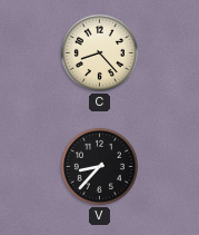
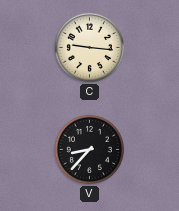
C: 8:23 -> 9:16
